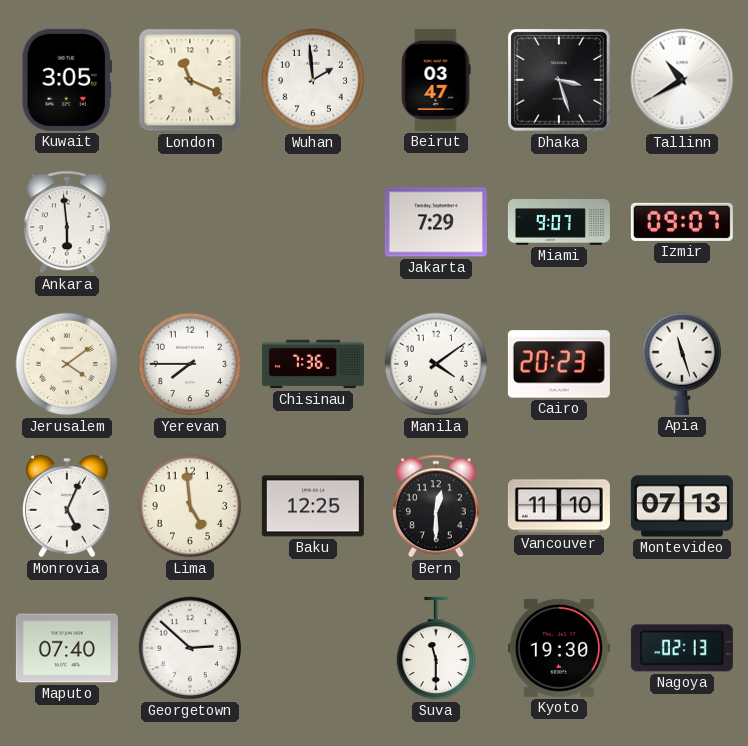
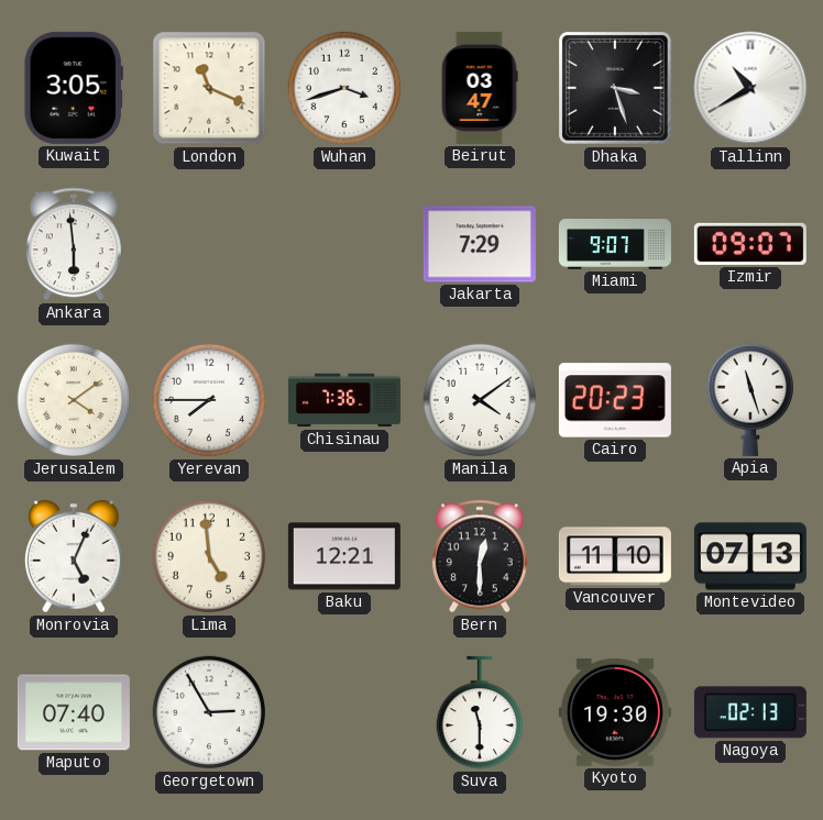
Wuhan: 1:59 -> 3:42
Baku: 12:25 -> 12:21
Georgetown: 2:52 -> 2:55
